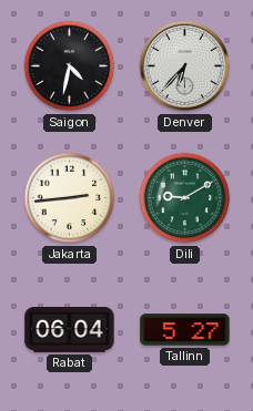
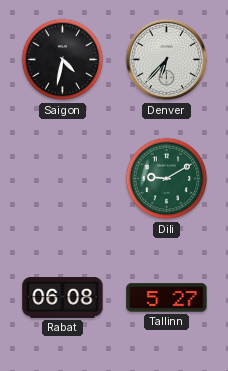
Jakarta: 2:44 -> none
Rabat: 06:04 -> 06:08
